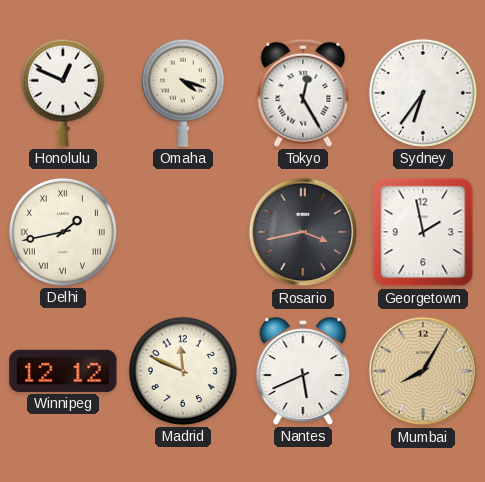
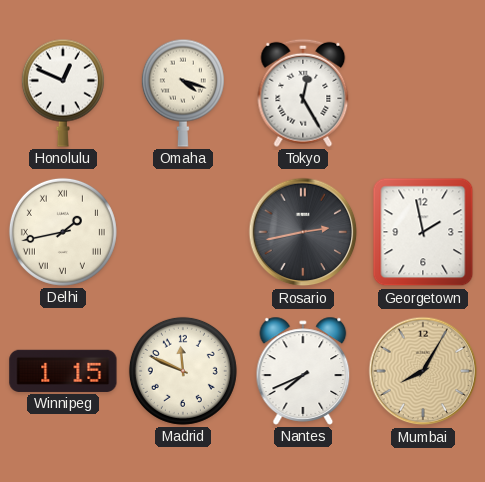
Sydney: 6:36 -> none
Rosario: 3:43 -> 2:43
Winnipeg: 12:12 -> 1:15
Nantes: 5:41 -> 7:41
